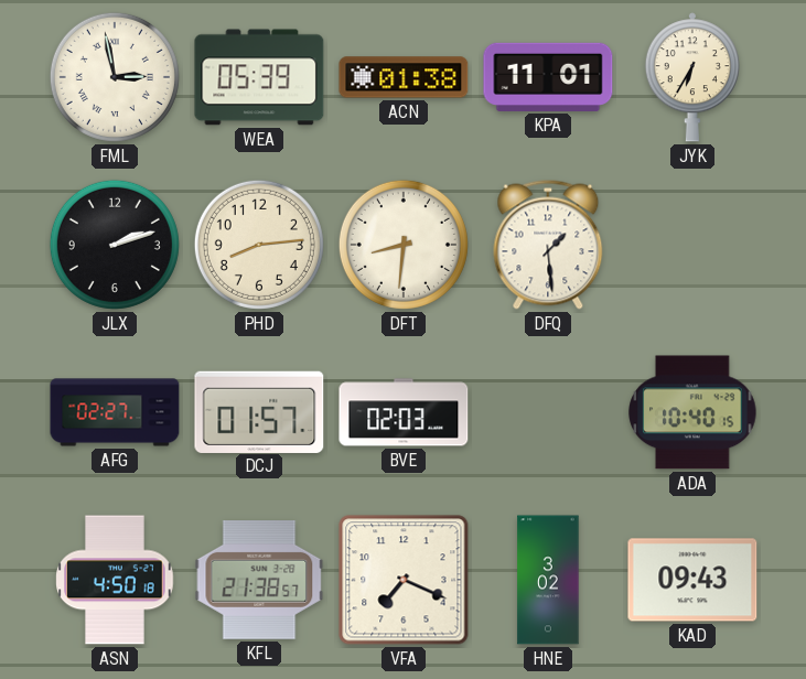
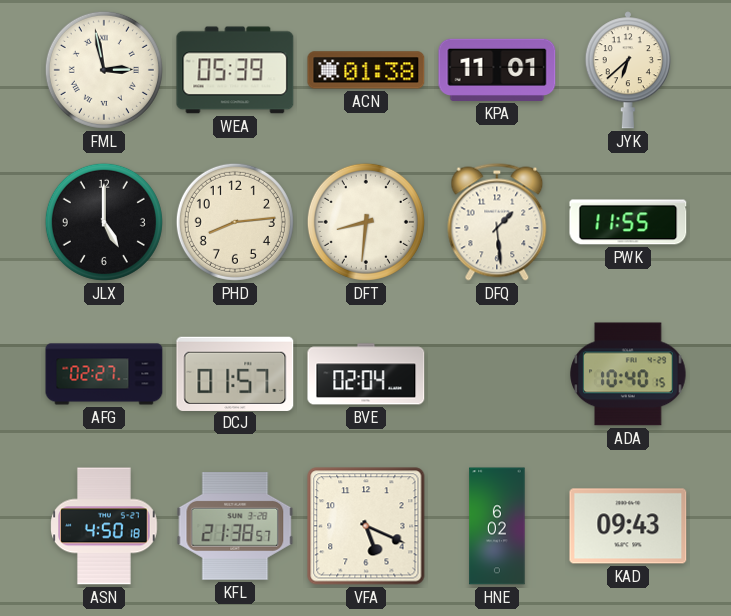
JYK: 6:35 -> 6:38
JLX: 2:12 -> 5:00
PWK: none -> 11:55
BVE: 02:03 -> 02:04
VFA: 7:19 -> 5:19
HNE: 3:02 -> 6:02
